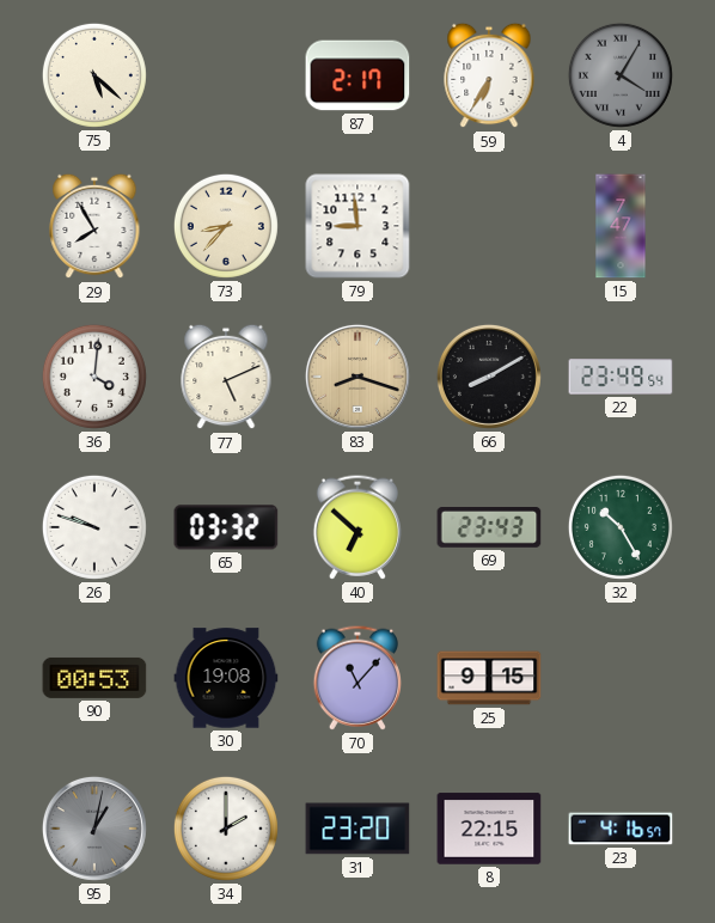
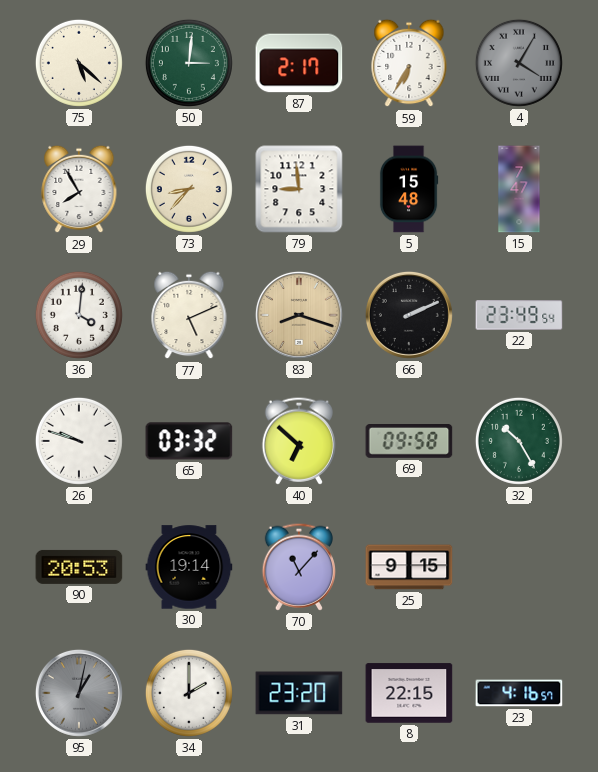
50: none -> 3:01
5: none -> 15:48
66: 8:10 -> 2:11
69: 23:43 -> 09:58
90: 00:53 -> 20:53
30: 19:08 -> 19:14
